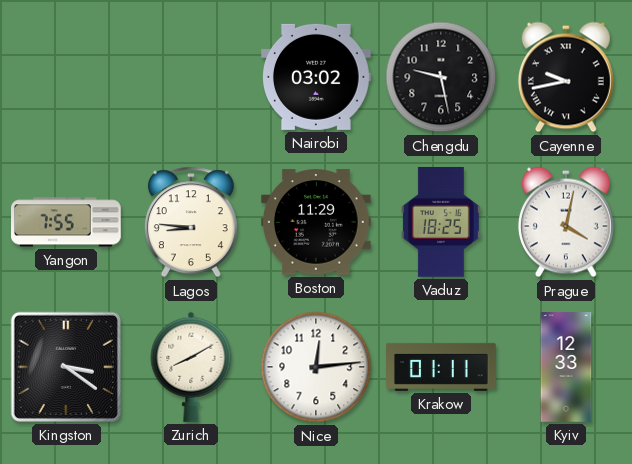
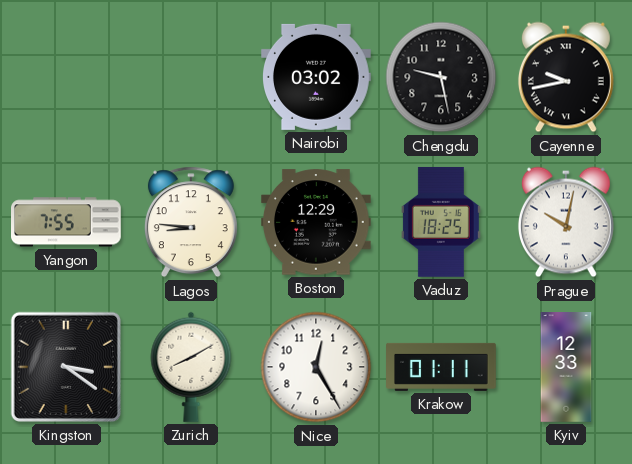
Boston: 11:29 -> 12:29
Prague: 4:02 -> 10:02
Nice: 12:14 -> 12:25
